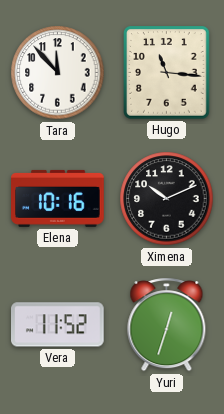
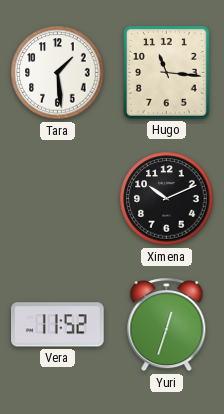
Tara: 11:53 -> 1:29
Elena: 10:16 -> none
